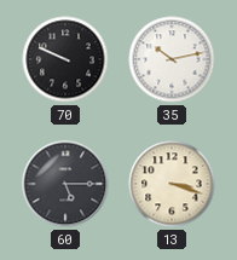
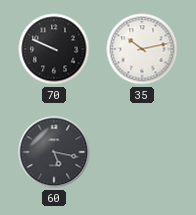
60: 5:15 -> 5:17
13: 3:18 -> none
